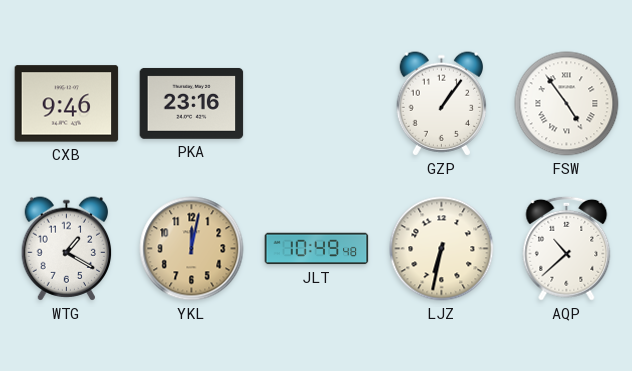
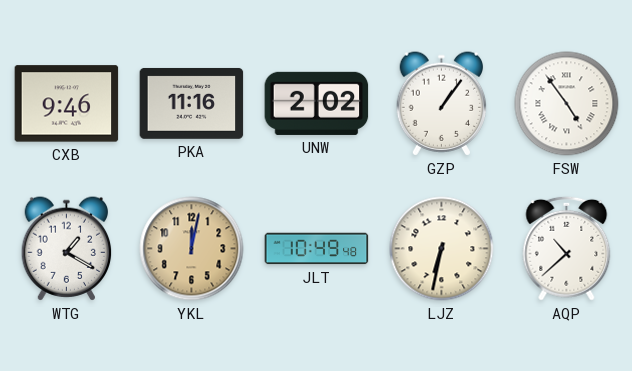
PKA: 23:16 -> 11:16
UNW: none -> 2:02
